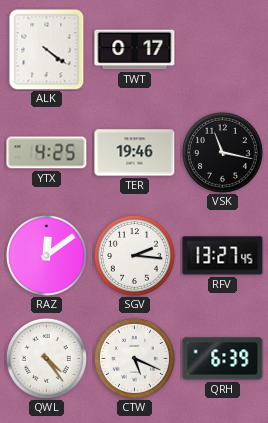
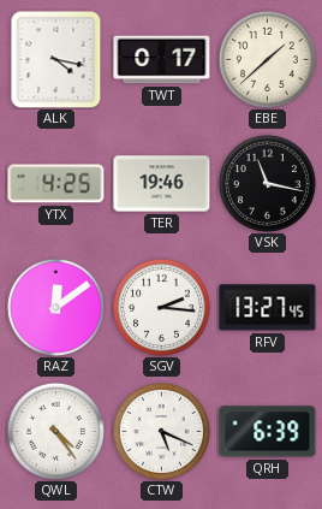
ALK: 4:21 -> 4:17
EBE: none -> 1:38
